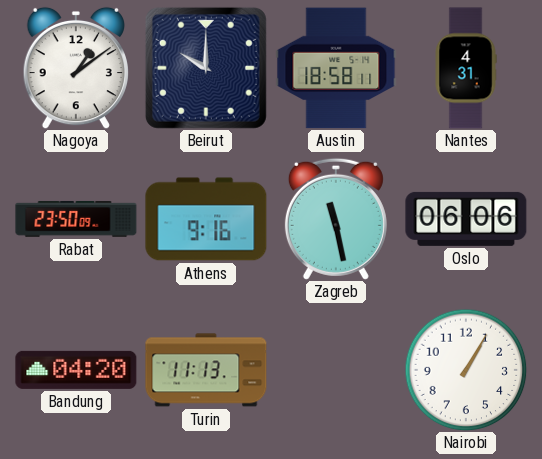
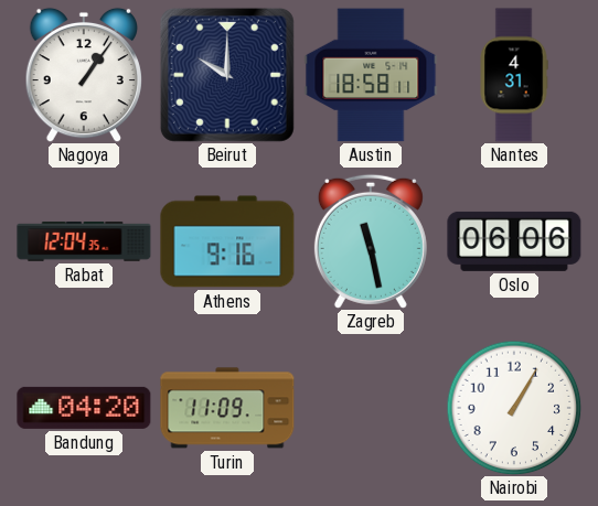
Nagoya: 1:09 -> 1:06
Rabat: 23:50 -> 12:04
Turin: 11:13 -> 11:09
